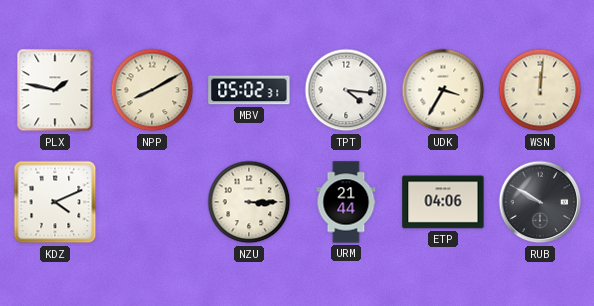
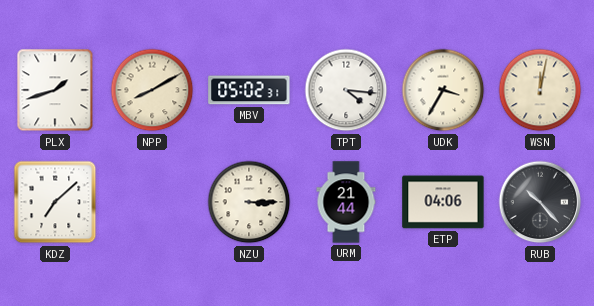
PLX: 1:47 -> 1:42
WSN: 12:01 -> 12:02
KDZ: 4:11 -> 7:08
RUB: 9:50 -> 10:23
